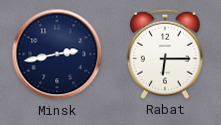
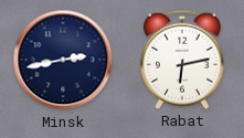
Rabat: 6:15 -> 6:13
